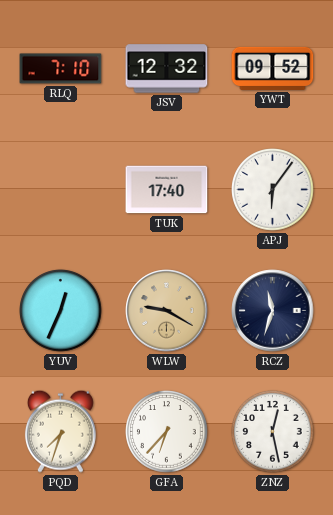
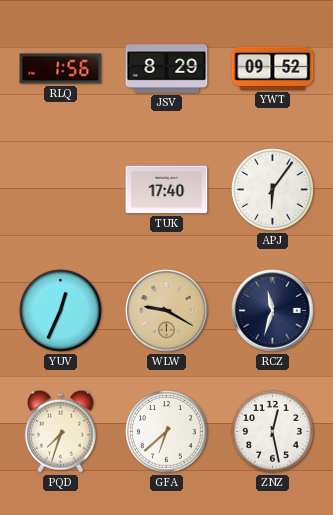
RLQ: 7:10 -> 1:56
JSV: 12:32 -> 8:29
GFA: 6:37 -> 6:38
